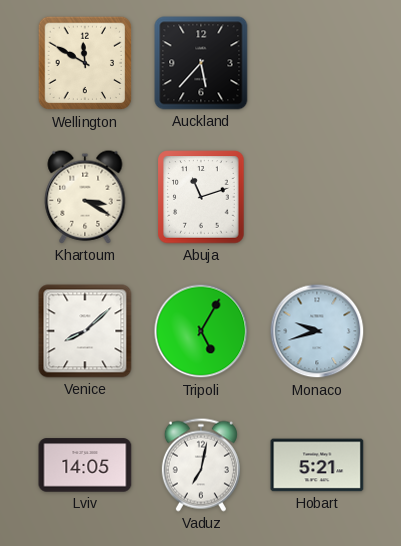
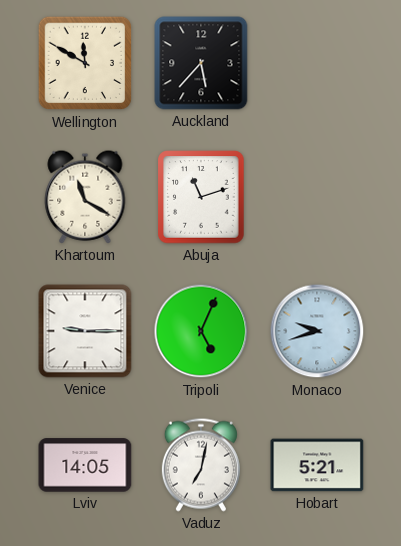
Khartoum: 3:20 -> 11:20
Venice: 8:08 -> 9:15
Tripoli: 5:05 -> 5:04
